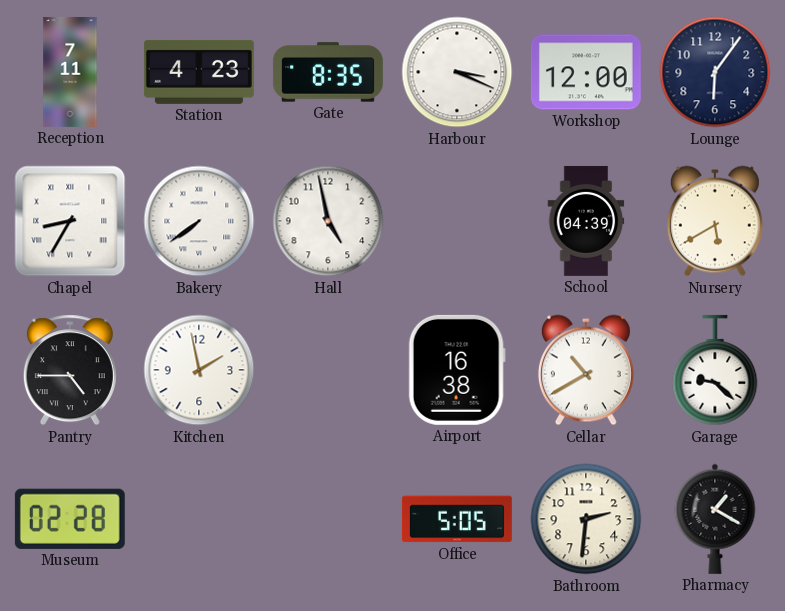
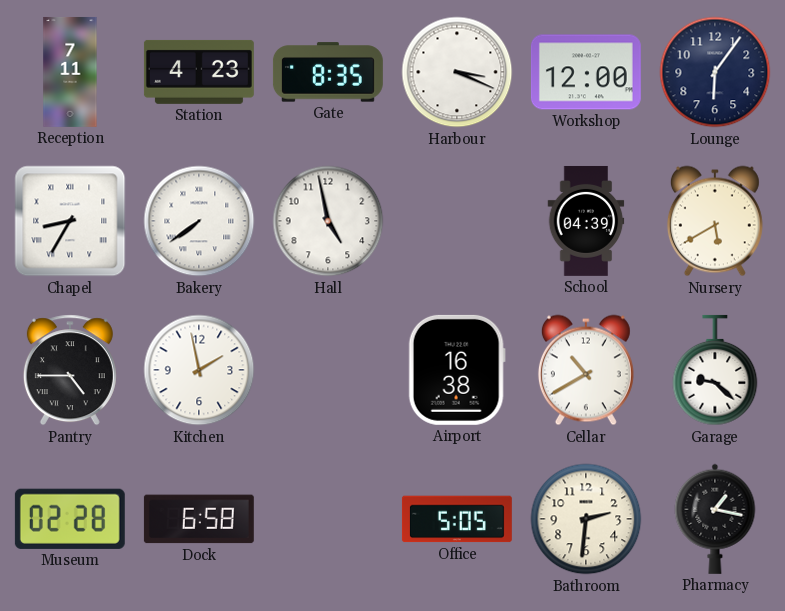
Dock: none -> 6:58
Pharmacy: 1:20 -> 1:17
